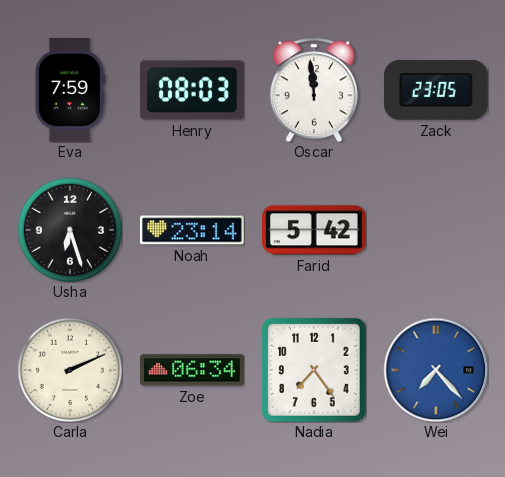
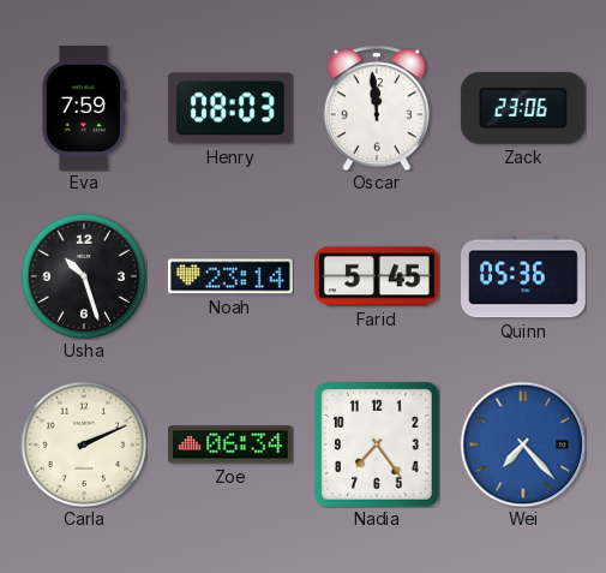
Zack: 23:05 -> 23:06
Usha: 6:27 -> 10:27
Farid: 5:42 -> 5:45
Quinn: none -> 05:36
